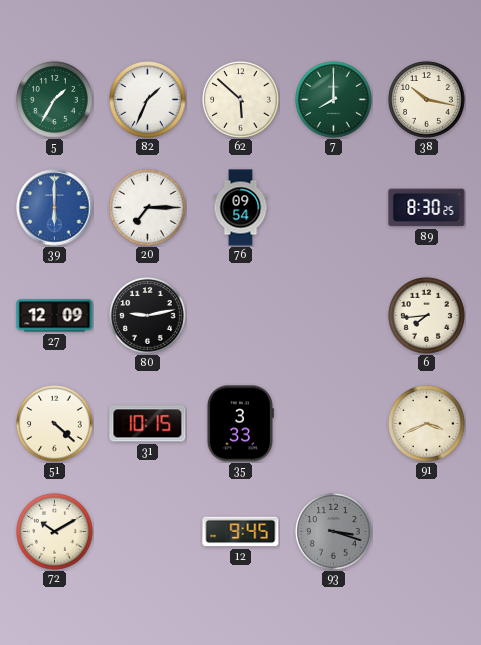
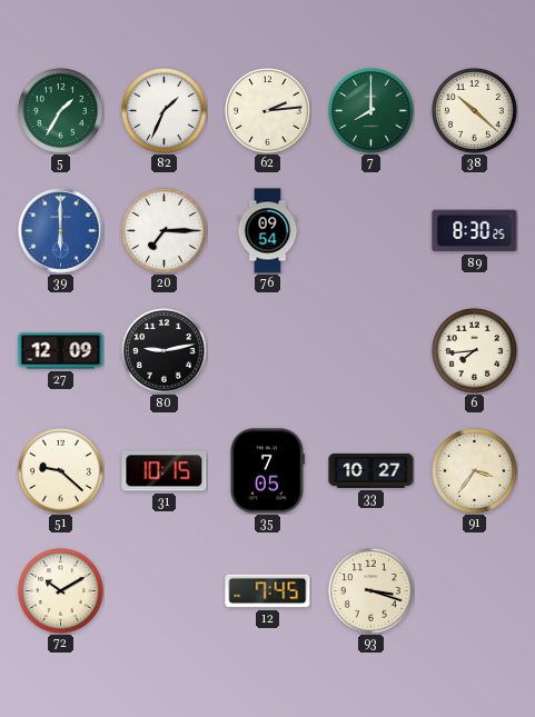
62: 5:52 -> 2:14
38: 10:17 -> 10:22
51: 4:22 -> 9:22
35: 3:33 -> 7:05
33: none -> 10:27
91: 3:41 -> 3:36
12: 9:45 -> 7:45
93 dial: grey -> cream
